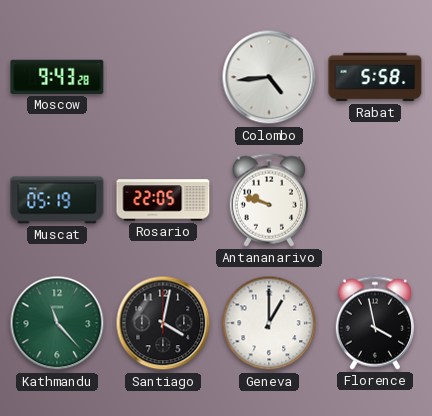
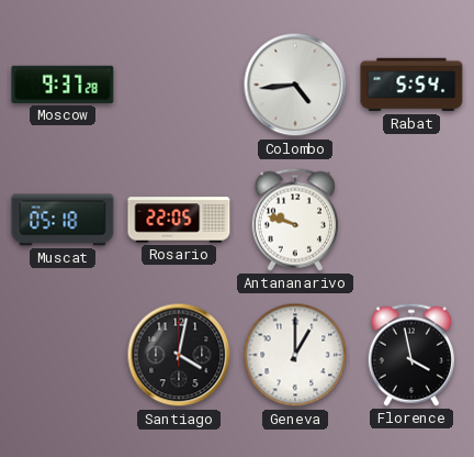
Moscow: 9:43 -> 9:37
Rabat: 5:58 -> 5:54
Muscat: 05:19 -> 05:18
Kathmandu: 11:23 -> none
